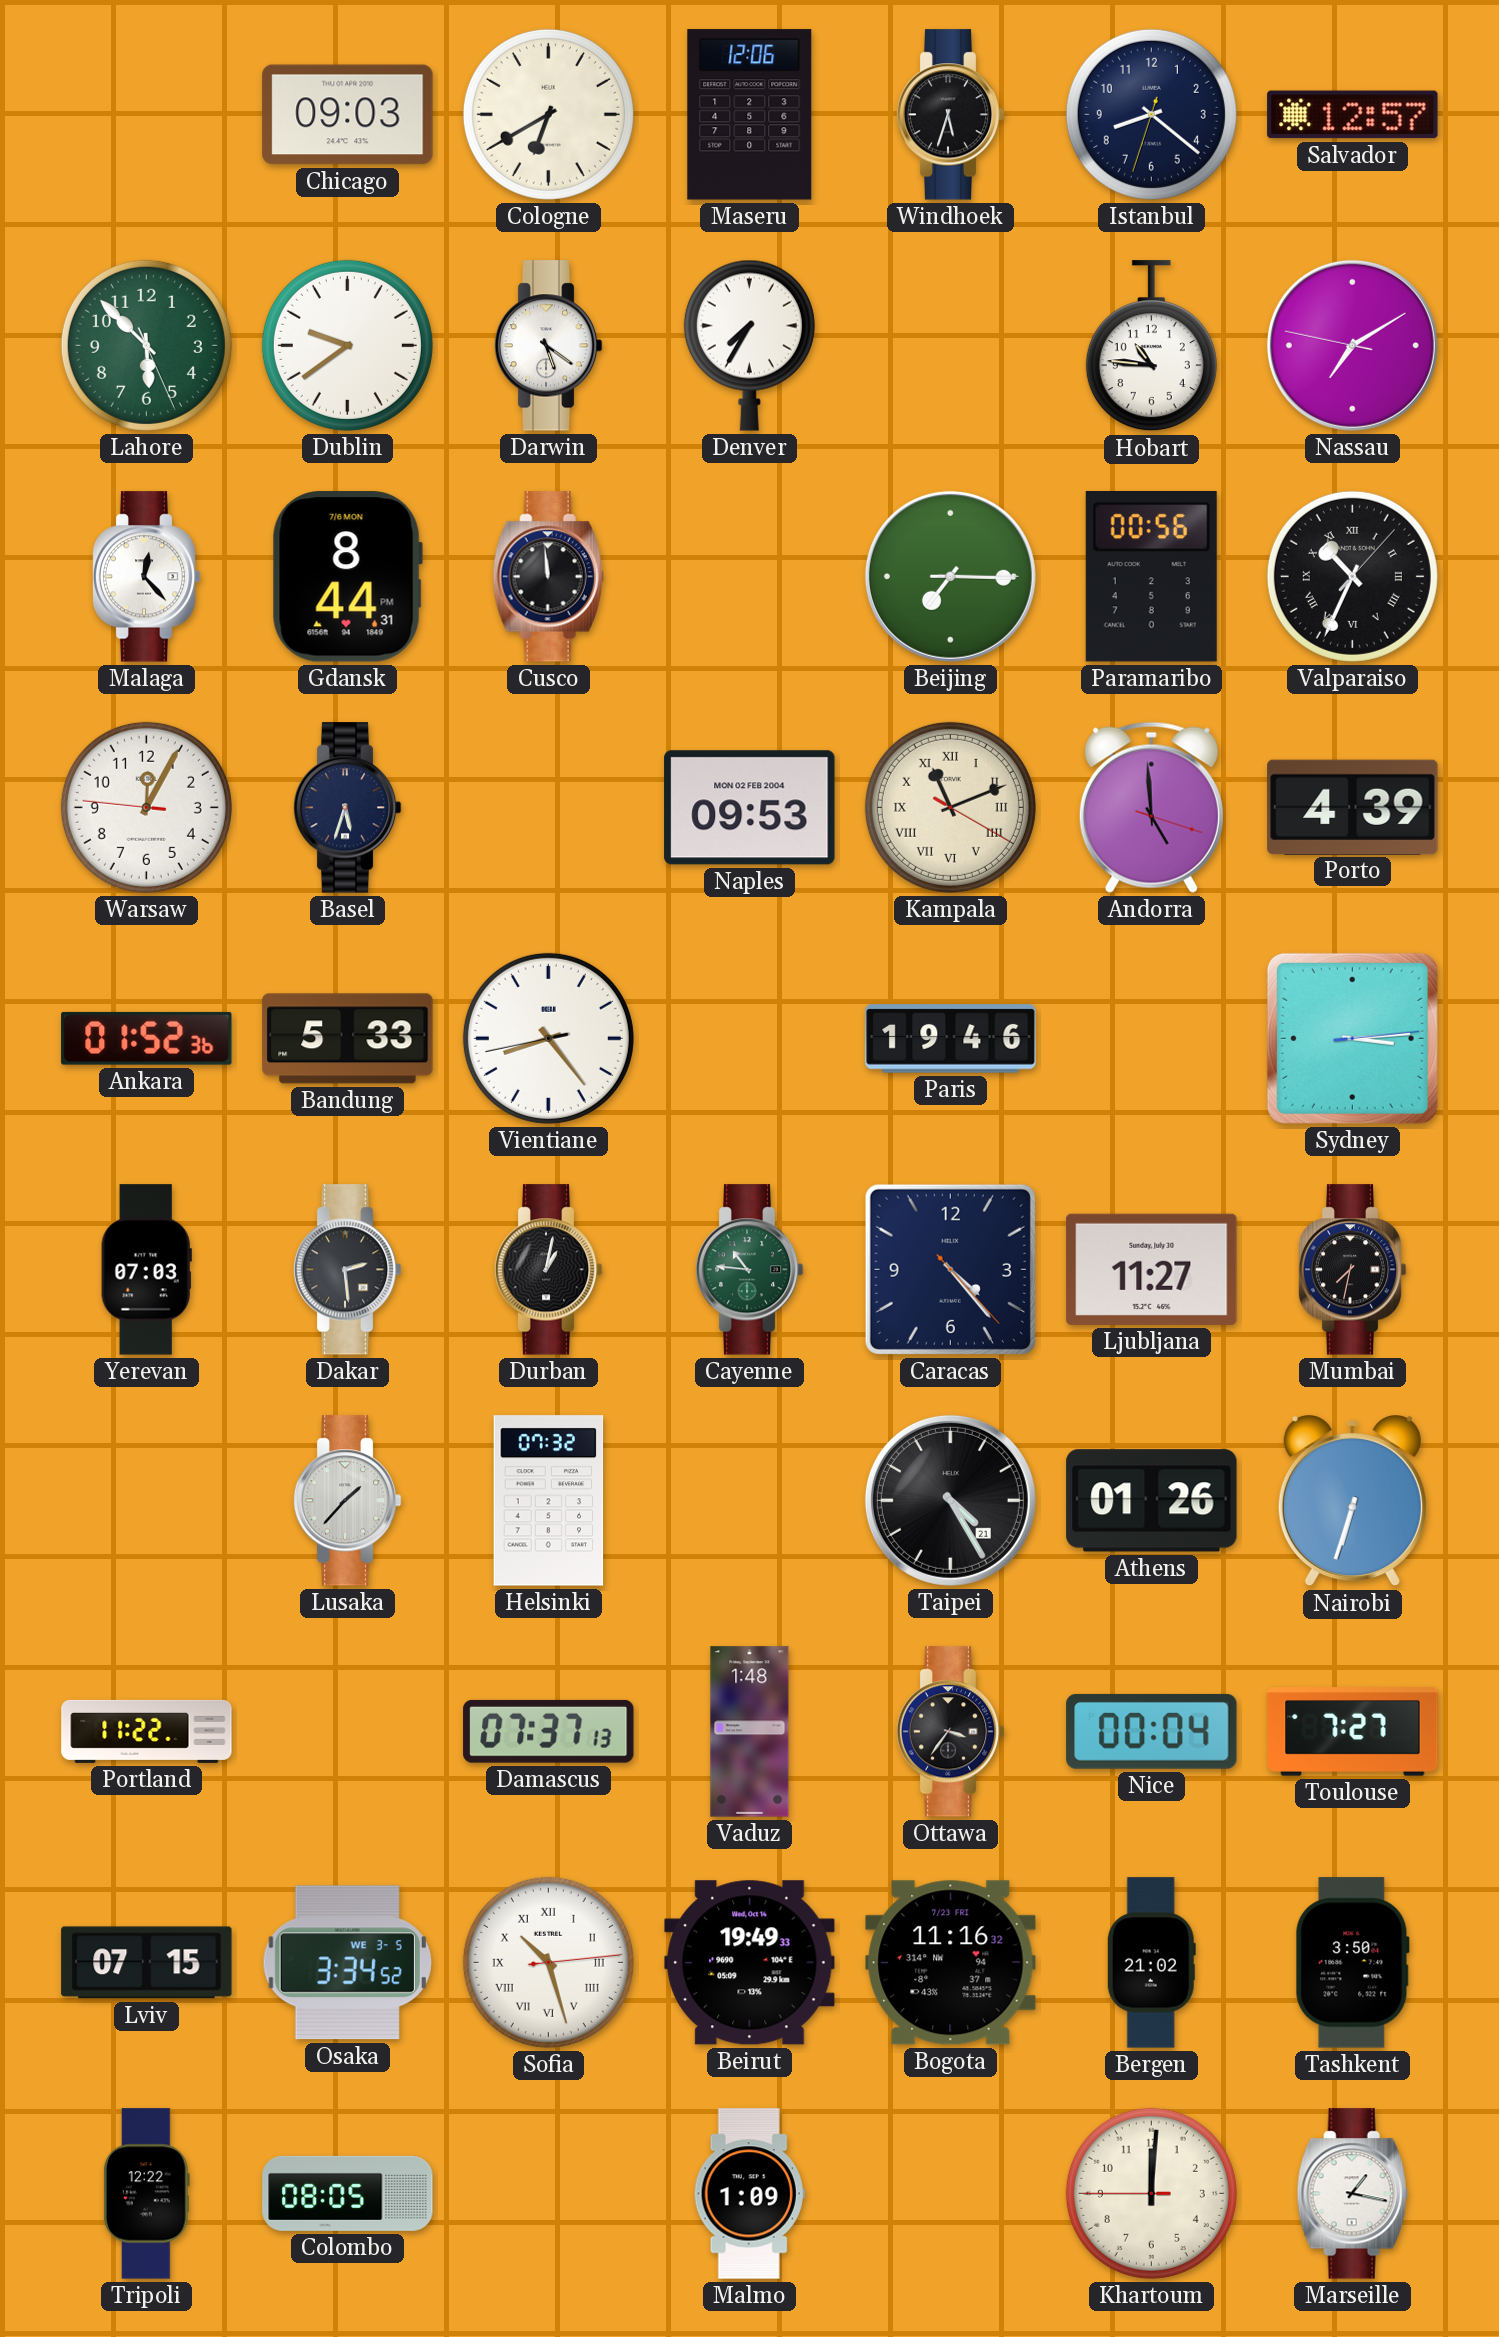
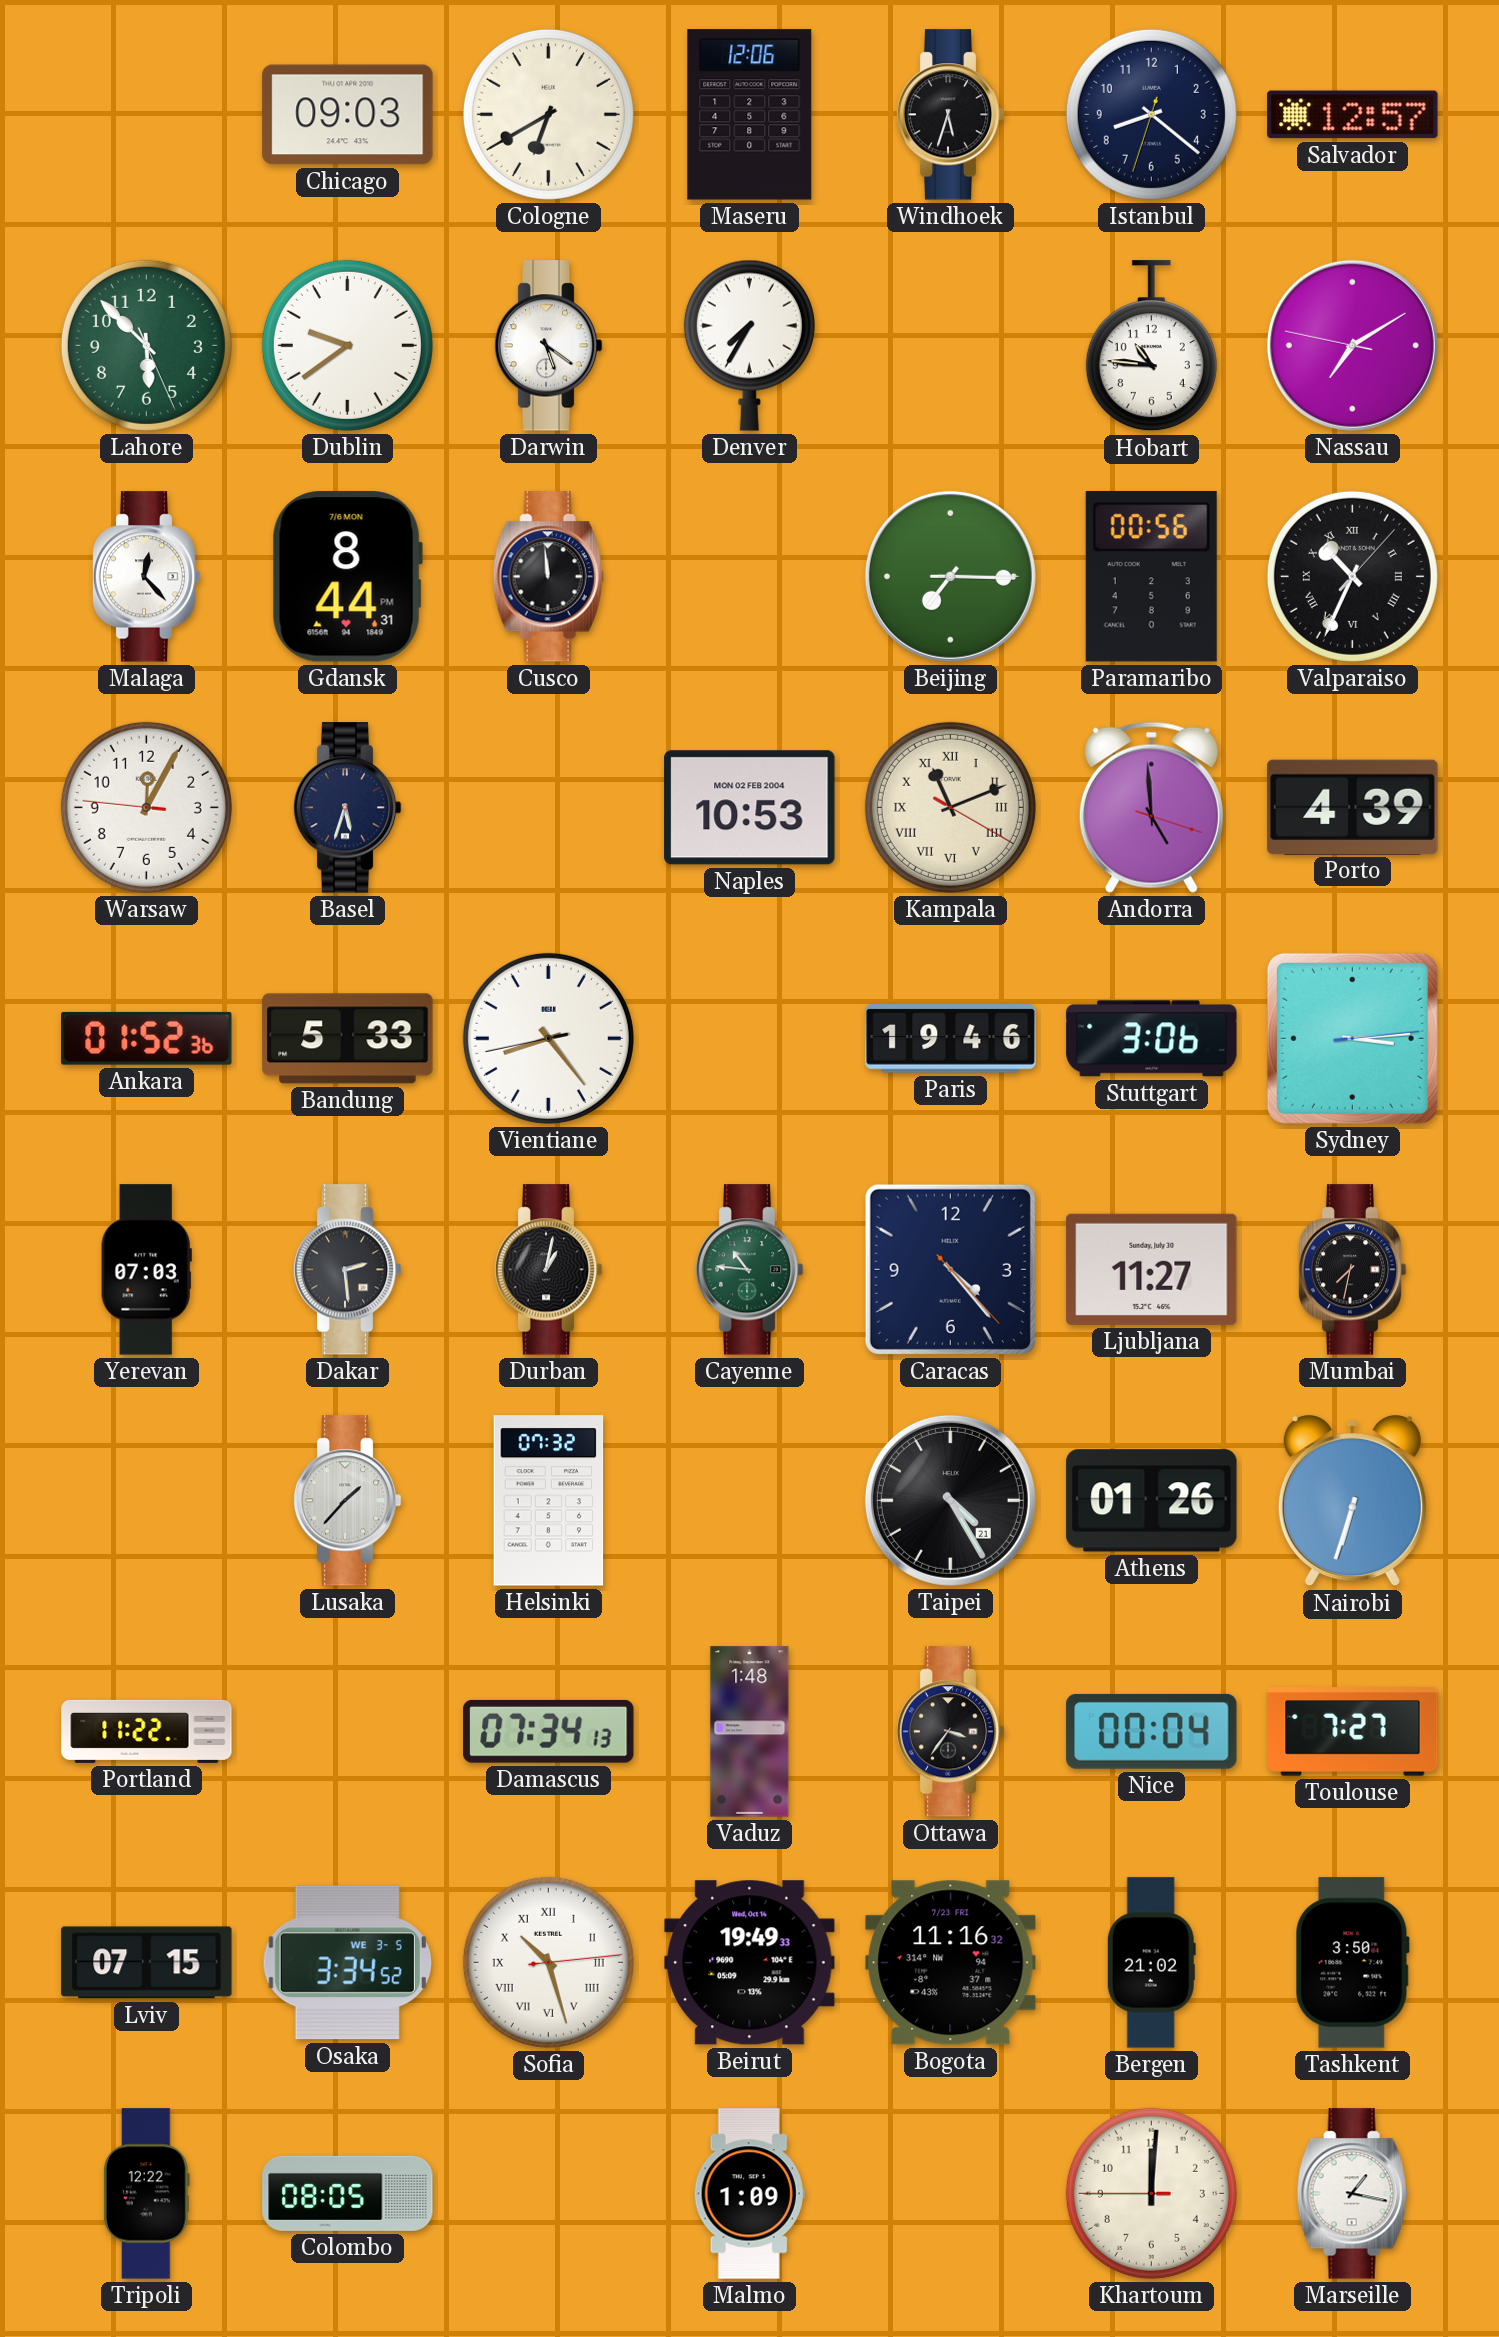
Naples: 09:53 -> 10:53
Stuttgart: none -> 3:06
Damascus: 07:37 -> 07:34
